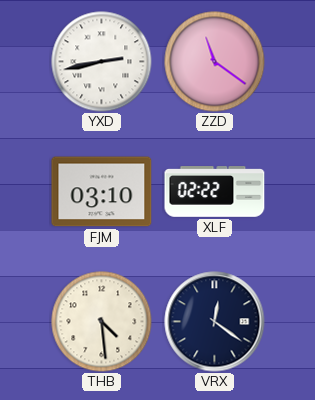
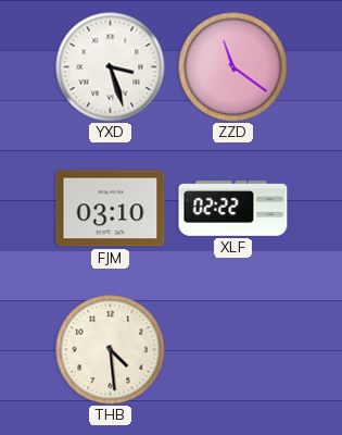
YXD: 2:43 -> 3:27
VRX: 12:21 -> none
